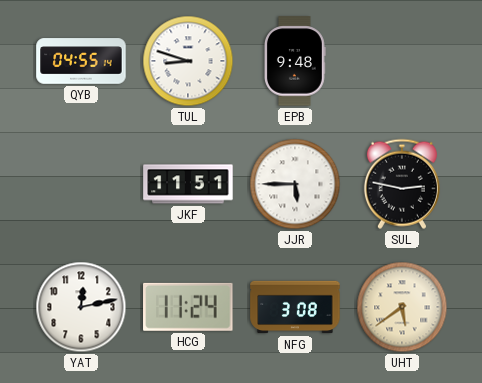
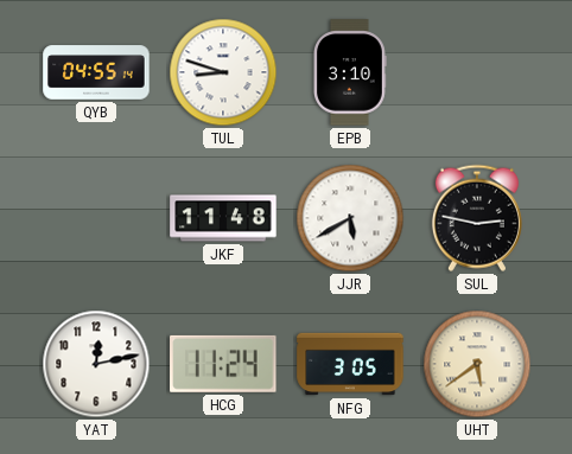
EPB: 9:48 -> 3:10
JKF: 11:51 -> 11:48
JJR: 5:45 -> 5:40
NFG: 3:08 -> 3:05
